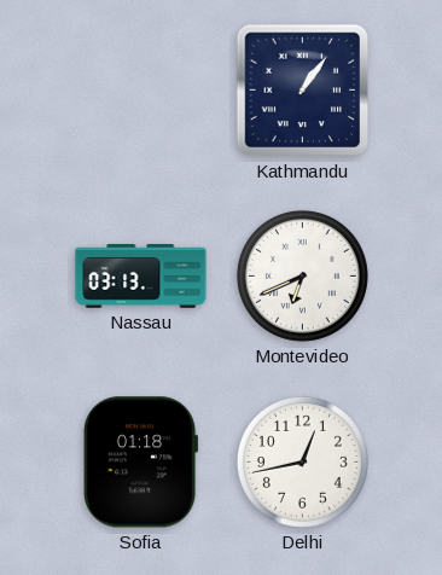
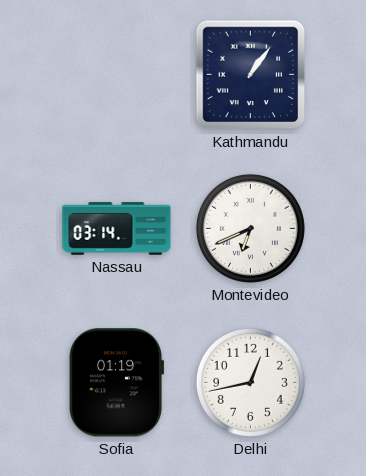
Nassau: 03:13 -> 03:14
Sofia: 01:18 -> 01:19
